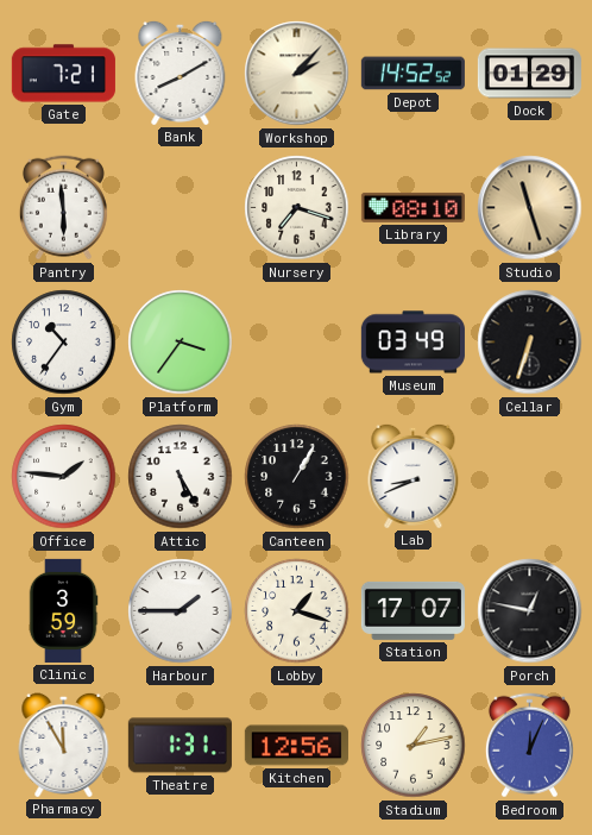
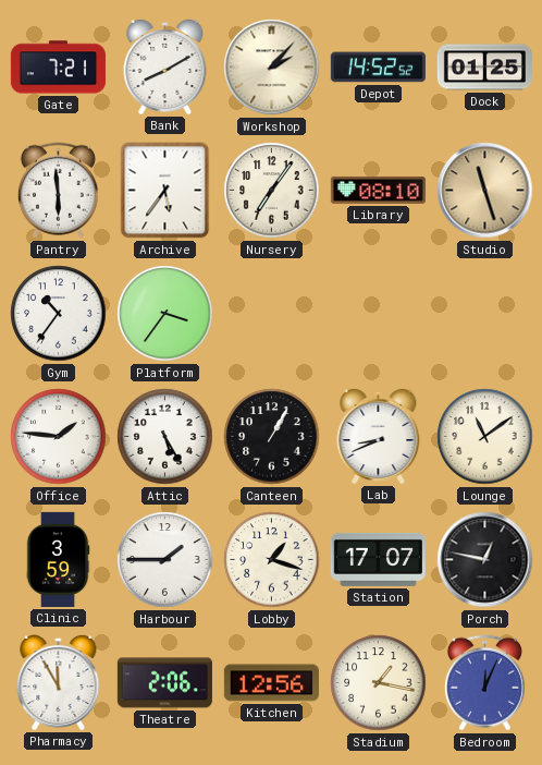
Dock: 01:29 -> 01:25
Archive: none -> 5:36
Nursery: 7:18 -> 7:06
Museum: 03:49 -> none
Cellar: 6:33 -> none
Lounge: none -> 11:09
Theatre: 1:31 -> 2:06
Stadium: 1:13 -> 1:17
